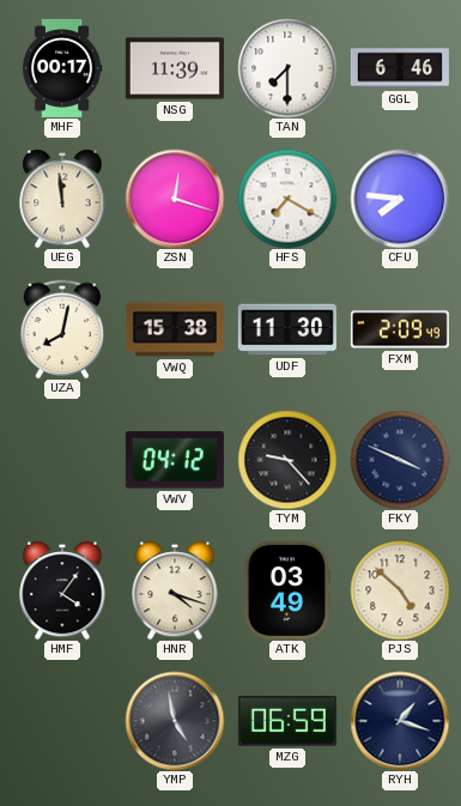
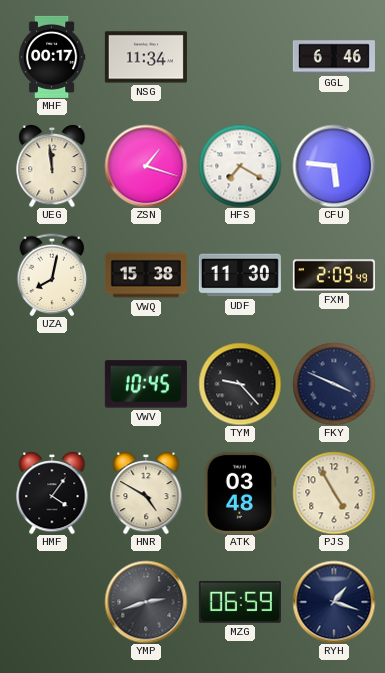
NSG: 11:39 -> 11:34
TAN: 7:30 -> none
ZSN: 12:18 -> 1:18
CFU: 7:46 -> 5:46
VWV: 04:12 -> 10:45
HNR: 4:18 -> 4:50
ATK: 03:49 -> 03:48
PJS: 4:52 -> 4:55
YMP: 4:58 -> 2:42
